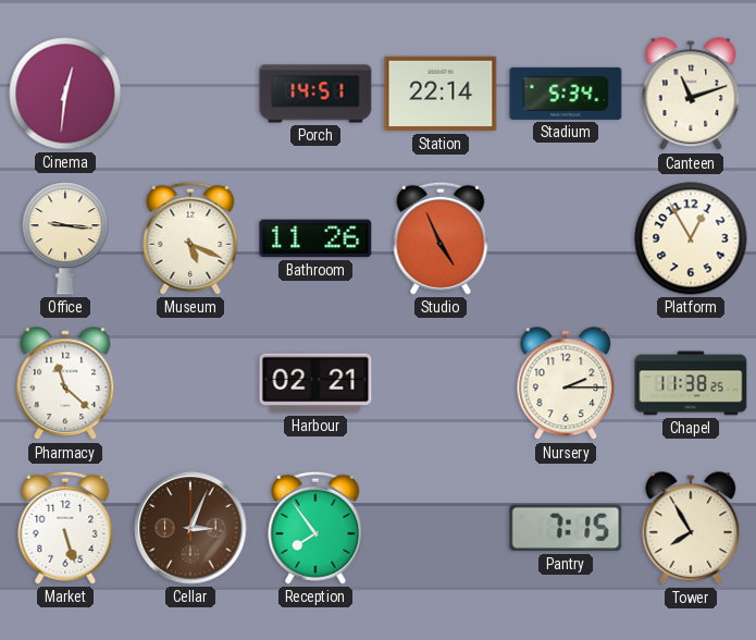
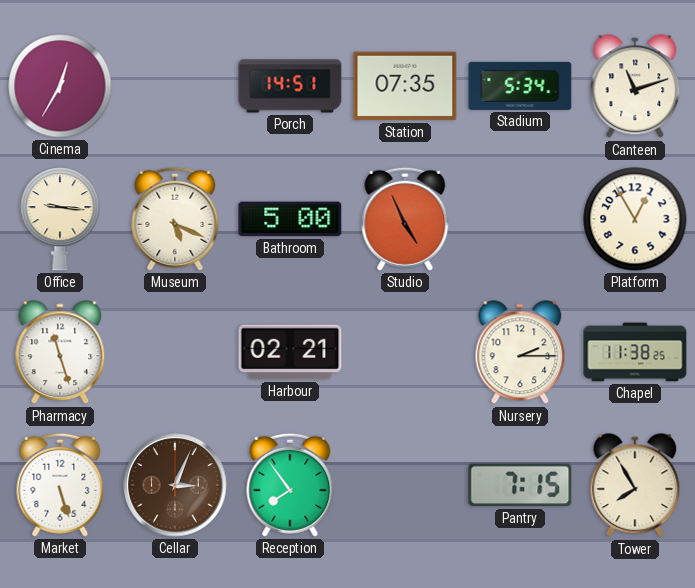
Cinema: 12:31 -> 12:35
Station: 22:14 -> 07:35
Bathroom: 11:26 -> 5:00
Pharmacy: 11:22 -> 11:27
